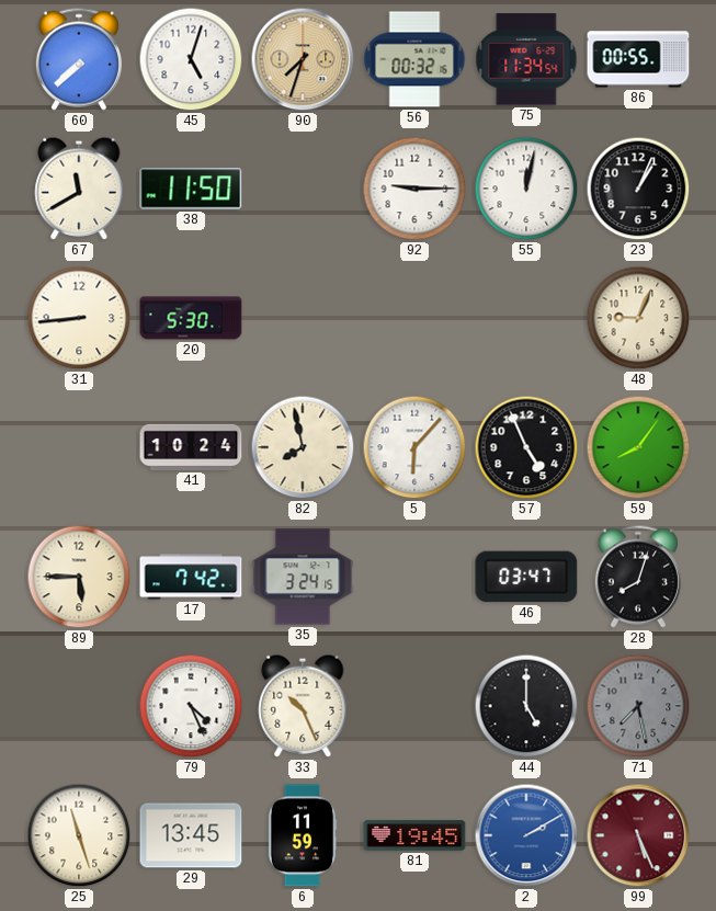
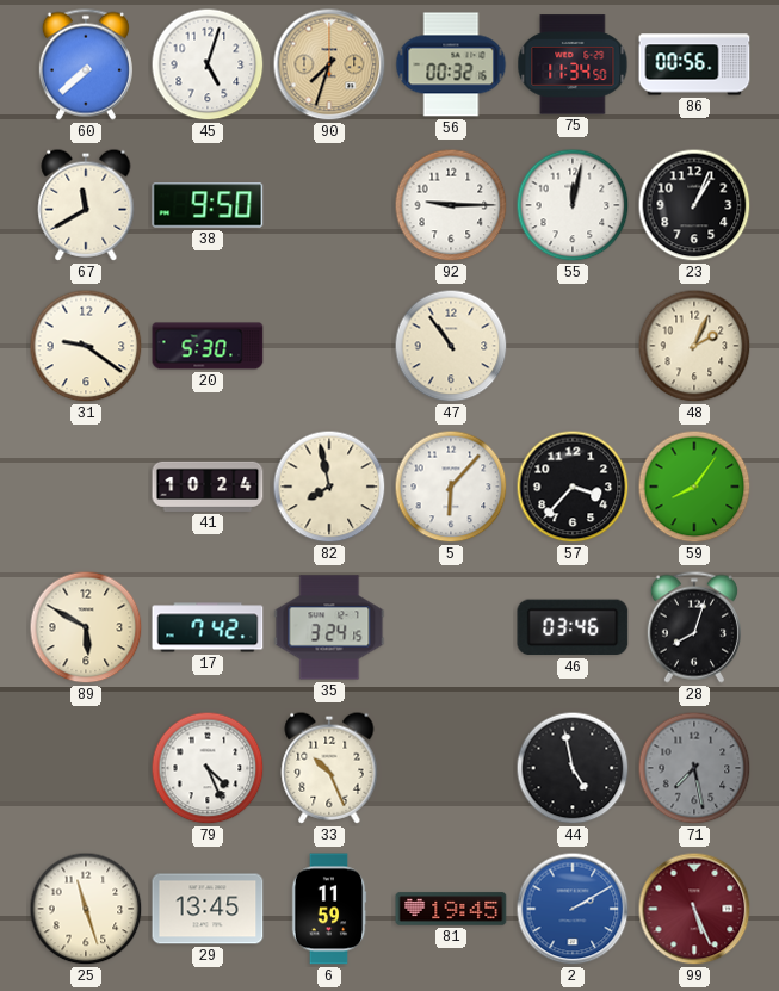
75: 11:34:54 -> 11:34:50
86: 00:55 -> 00:56
38: 11:50 -> 9:50
31: 8:44 -> 9:21
47: none -> 10:54
48: 9:04 -> 2:04
57: 4:56 -> 3:37
89: 5:45 -> 5:50
46: 03:47 -> 03:46
44: 5:00 -> 4:58
